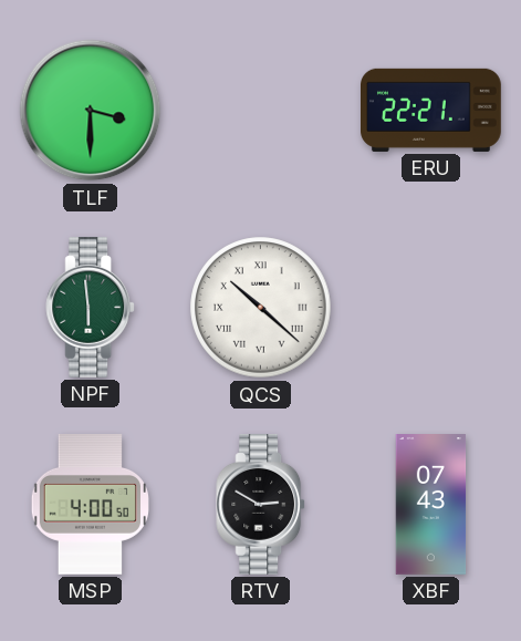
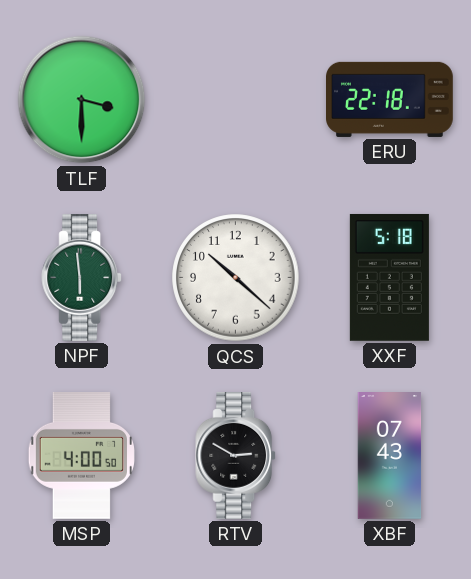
ERU: 22:21 -> 22:18
QCS numerals: Roman -> Arabic
XXF: none -> 5:18
